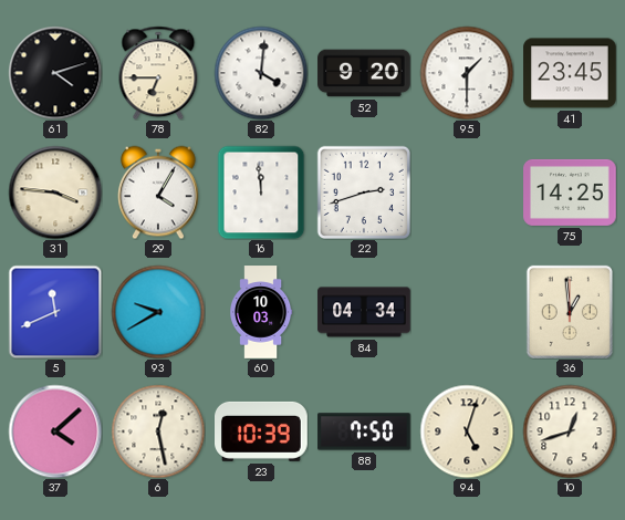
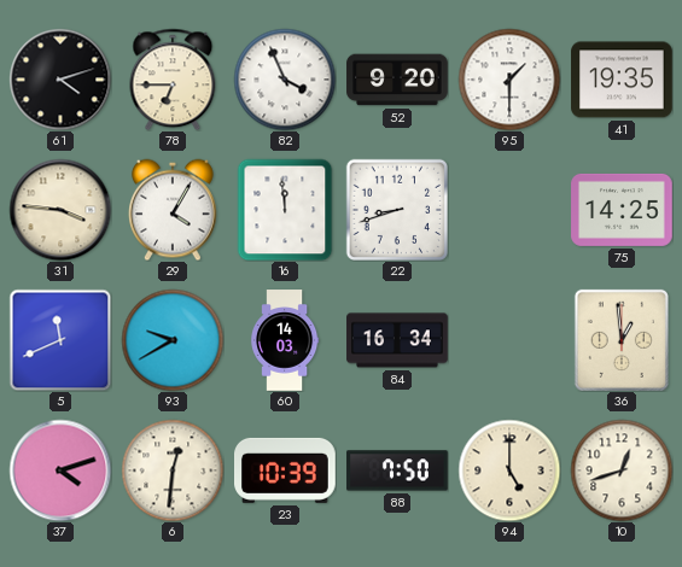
82: 4:01 -> 3:56
41: 23:45 -> 19:35
22: 2:42 -> 8:42
60: 10:03 -> 14:03
84: 04:34 -> 16:34
37: 4:08 -> 4:12
6: 12:28 -> 12:31
94: 5:03 -> 5:00
